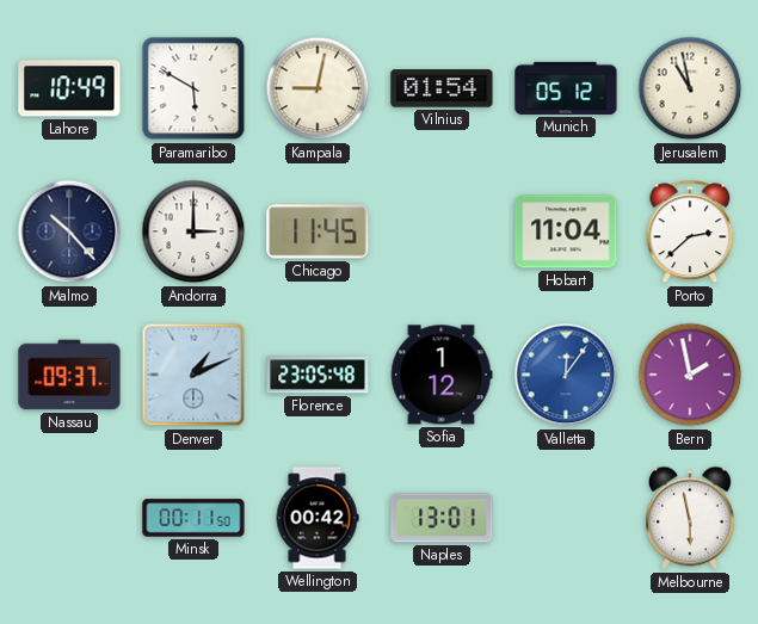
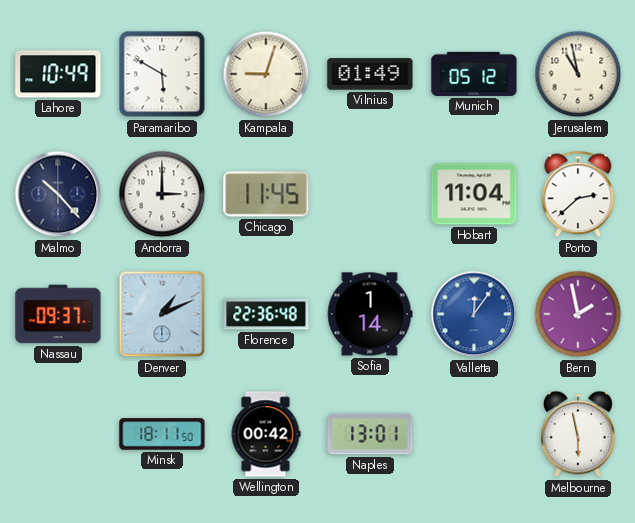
Kampala: 9:02 -> 9:03
Vilnius: 01:54 -> 01:49
Florence: 23:05 -> 22:36
Sofia: 1:12 -> 1:14
Minsk: 00:11 -> 18:11
